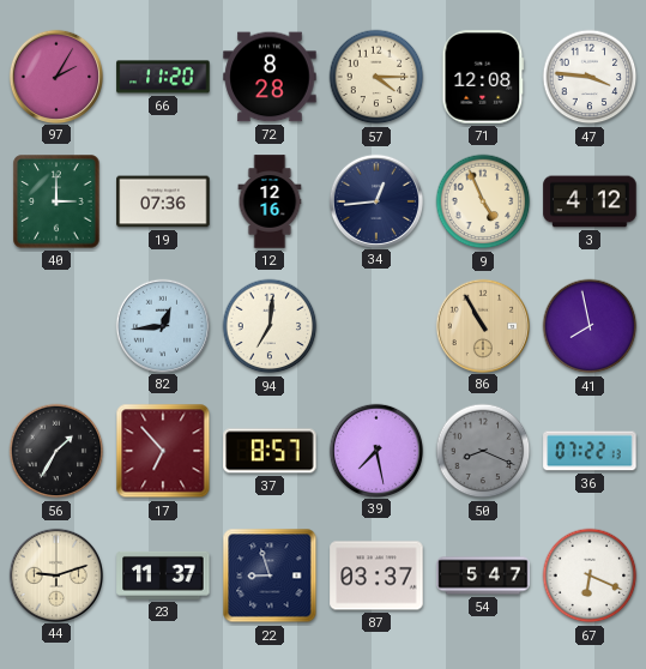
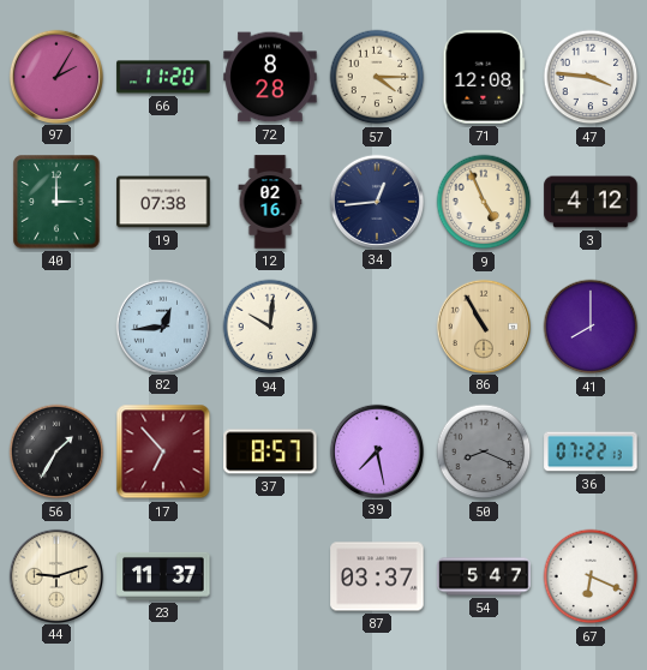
19: 07:36 -> 07:38
12: 12:16 -> 02:16
94: 7:01 -> 10:01
41: 7:58 -> 8:00
22: 8:57 -> none
